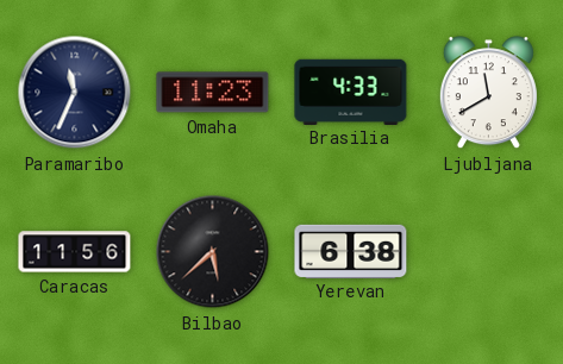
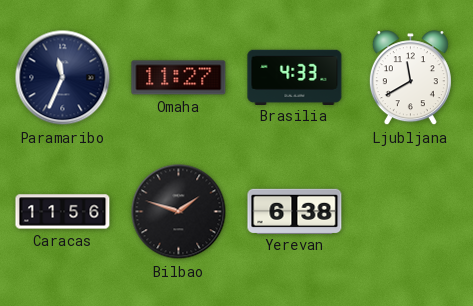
Omaha: 11:23 -> 11:27
Bilbao: 5:38 -> 1:48
